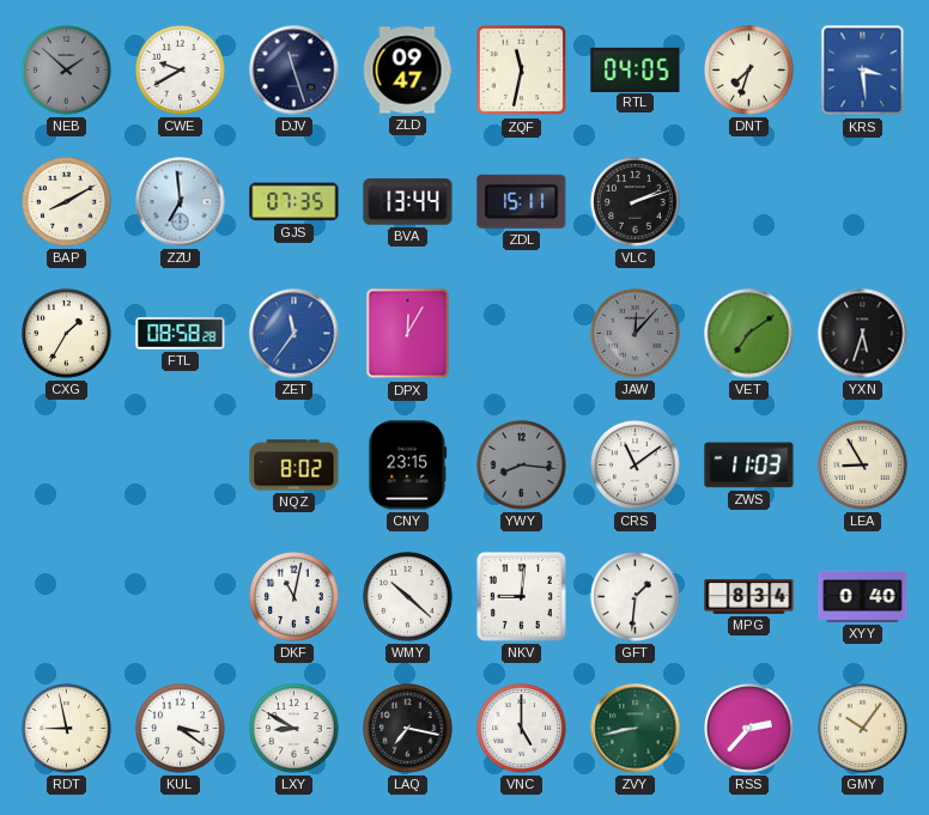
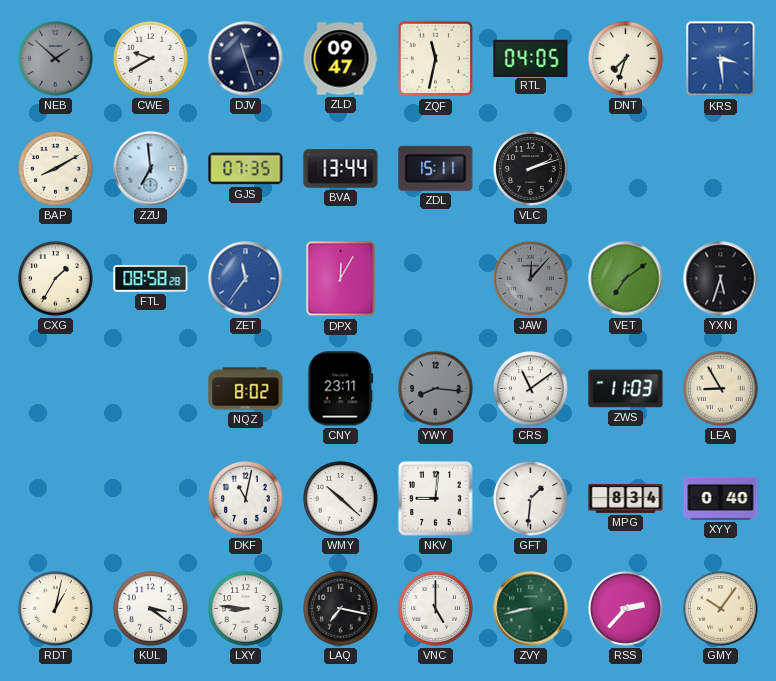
CNY: 23:15 -> 23:11
RDT: 8:58 -> 1:02
LXY: 8:50 -> 8:46
